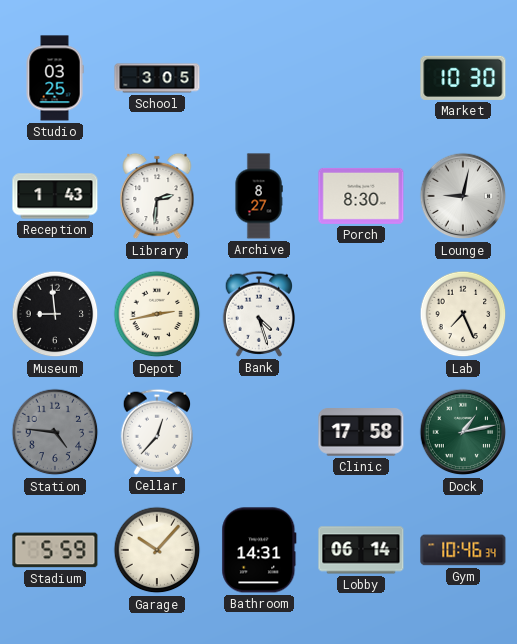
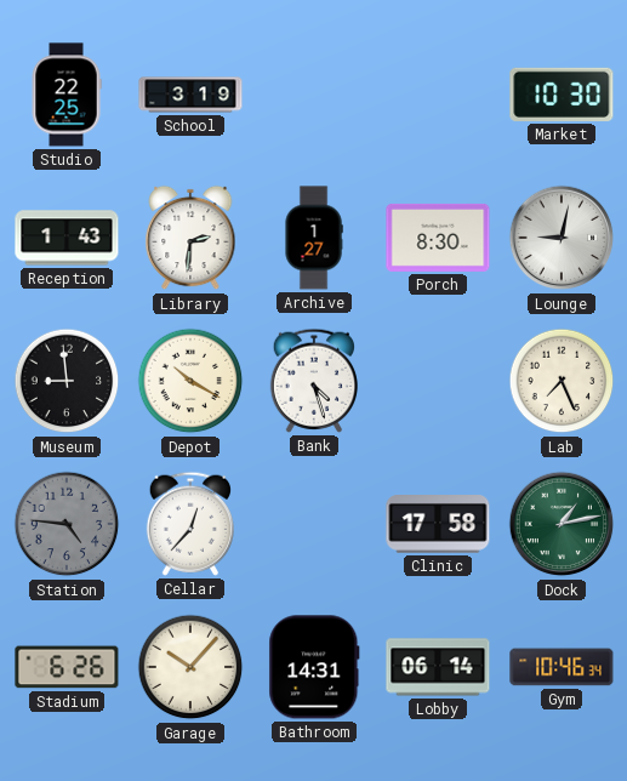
Studio: 03:25 -> 22:25
School: 3:05 -> 3:19
Archive: 8:27 -> 1:27
Depot: 2:43 -> 10:20
Stadium: 5:59 -> 6:26
